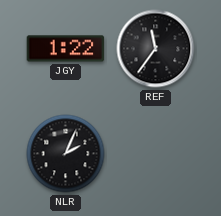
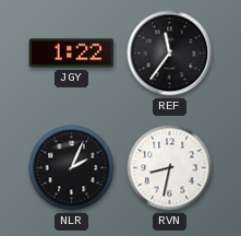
RVN: none -> 8:32
